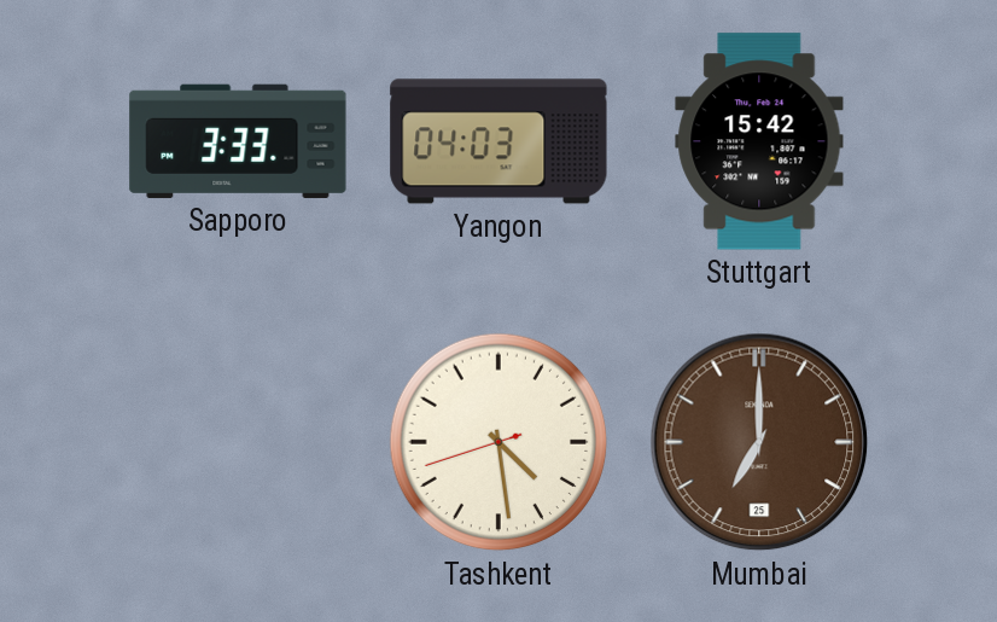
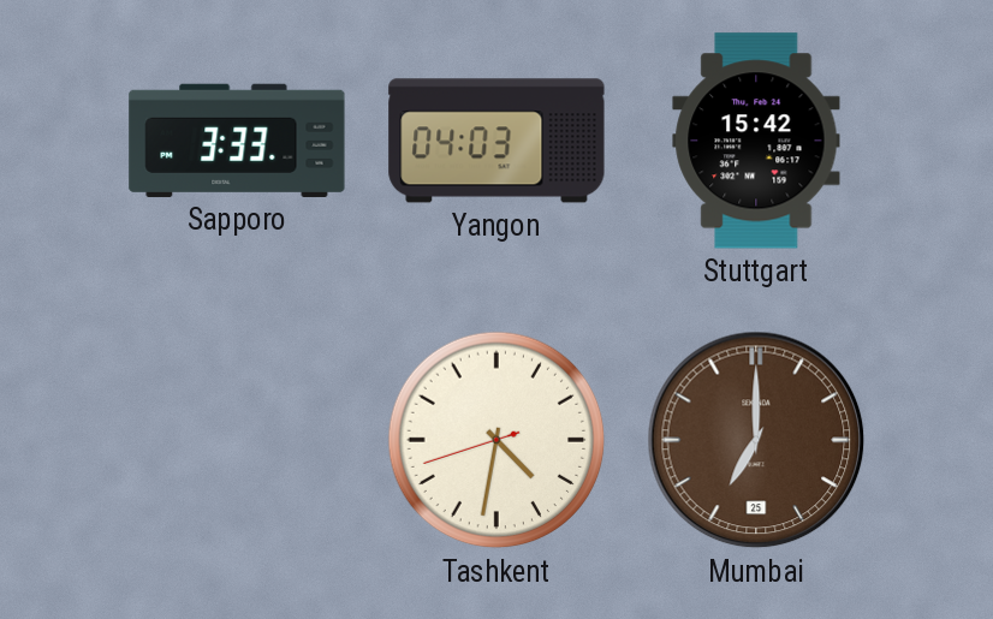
Tashkent: 4:28 -> 4:31
